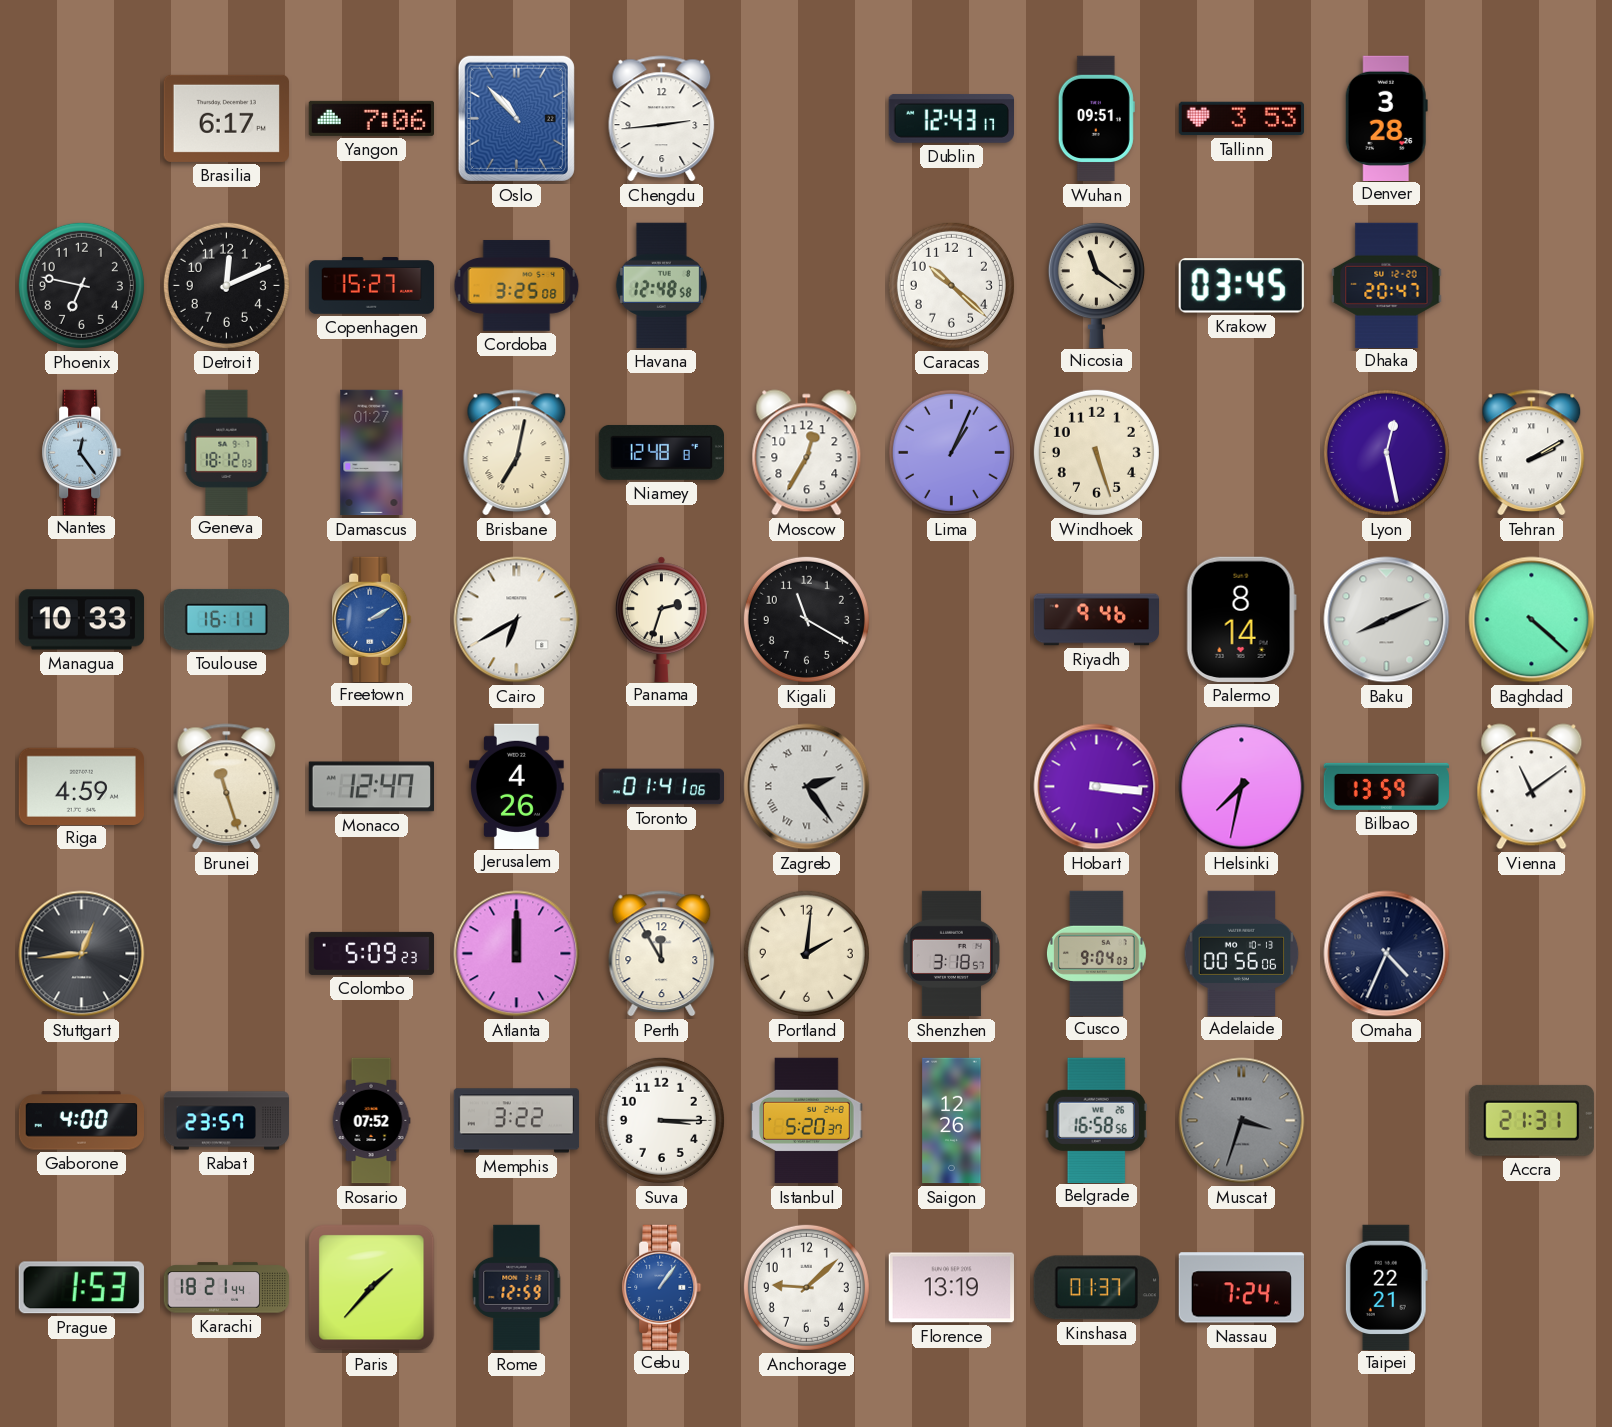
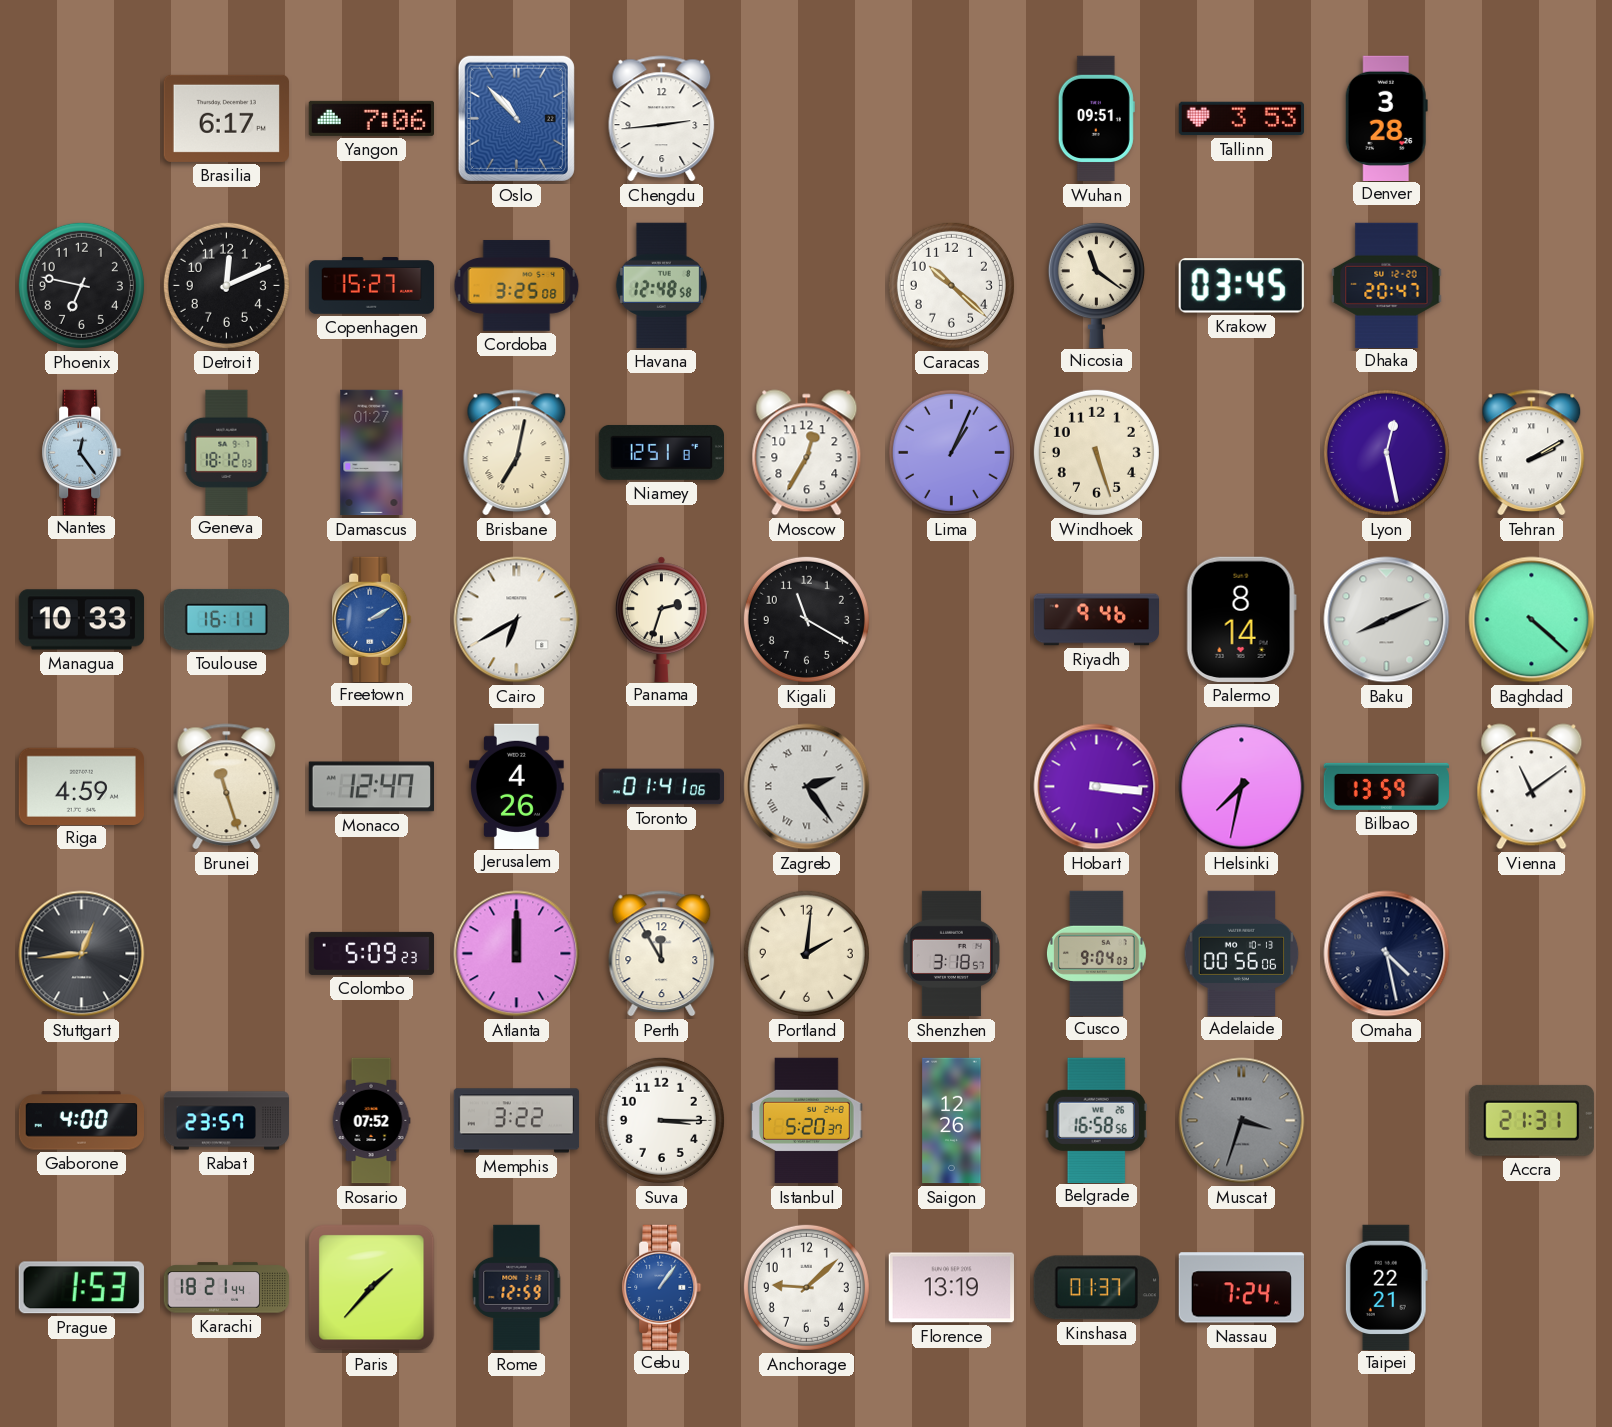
Dublin: 12:43 -> none
Niamey: 12:48 -> 12:51
Omaha: 4:34 -> 4:28
